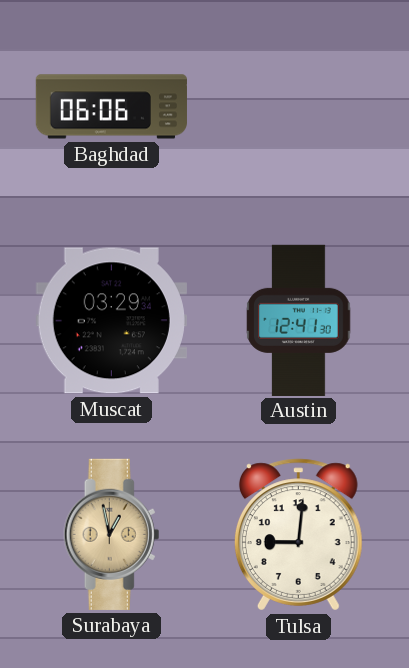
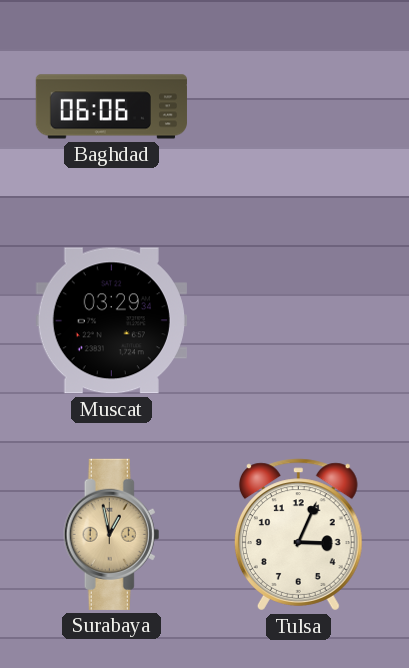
Austin: 12:41 -> none
Tulsa: 9:01 -> 3:04
